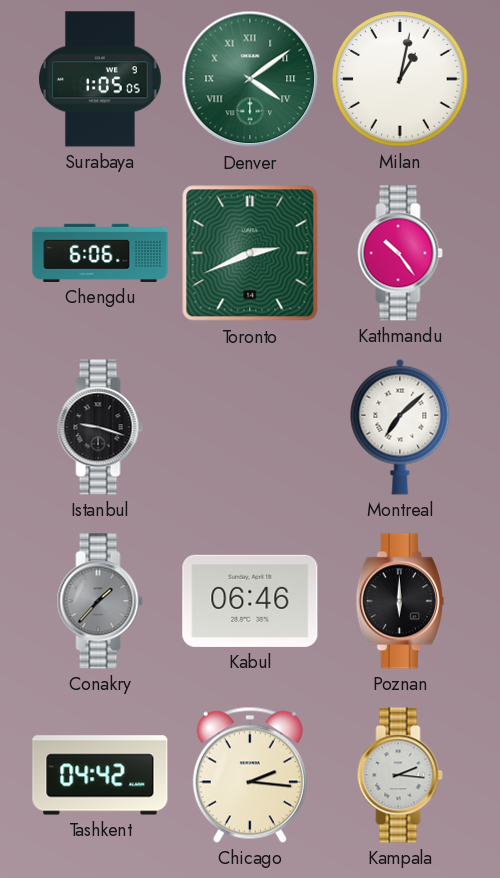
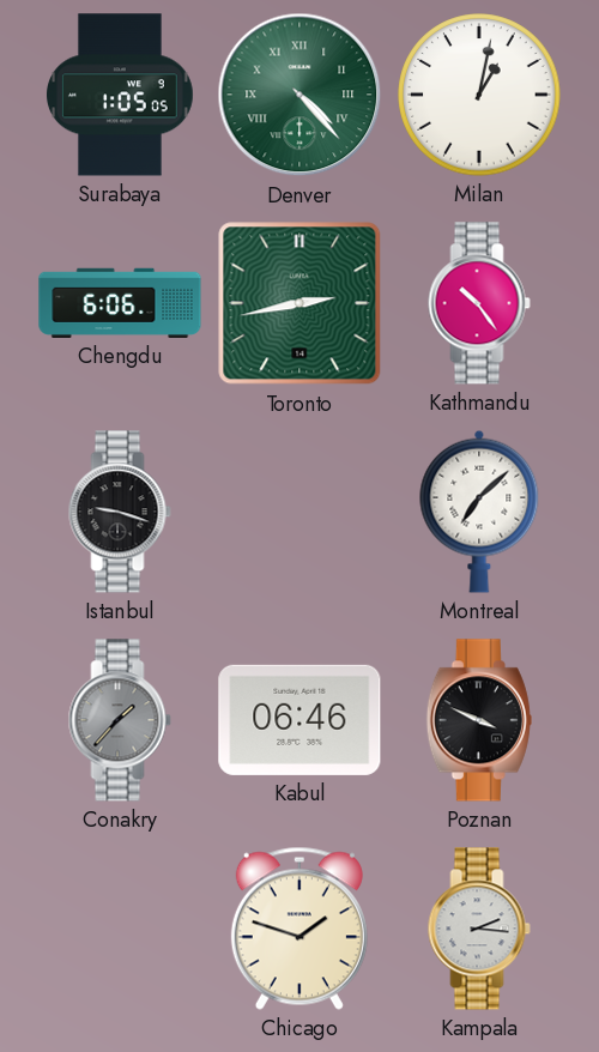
Denver: 4:09 -> 4:23
Toronto: 2:41 -> 2:43
Poznan: 6:00 -> 3:49
Tashkent: 04:42 -> none
Chicago: 2:16 -> 1:48
